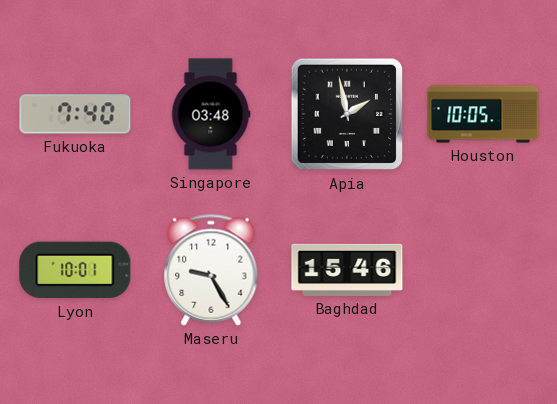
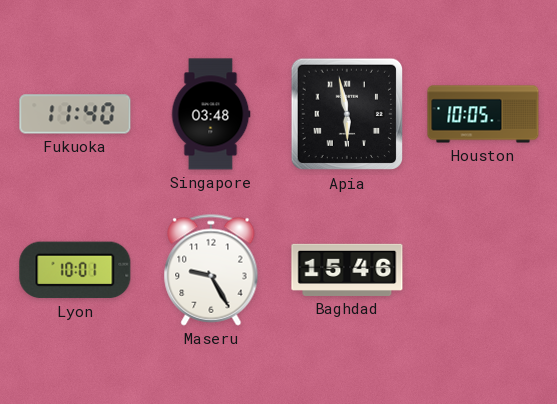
Fukuoka: 7:40 -> 11:40
Apia: 1:58 -> 5:58
